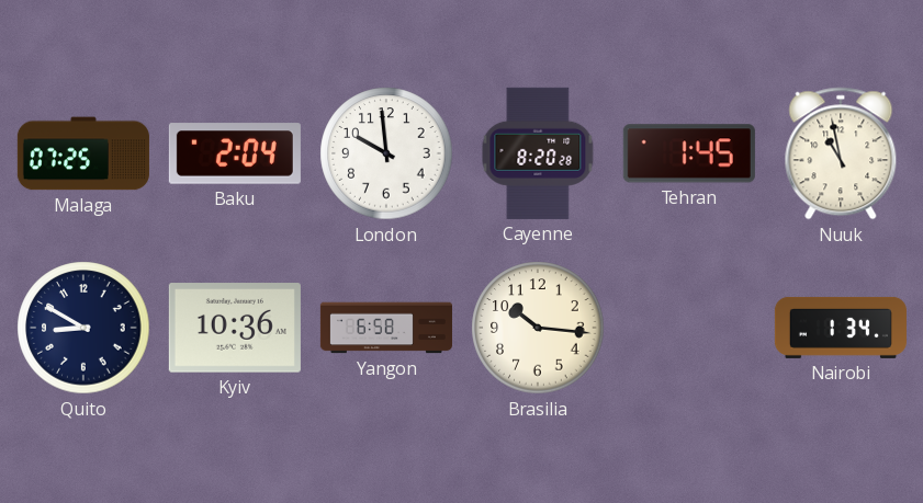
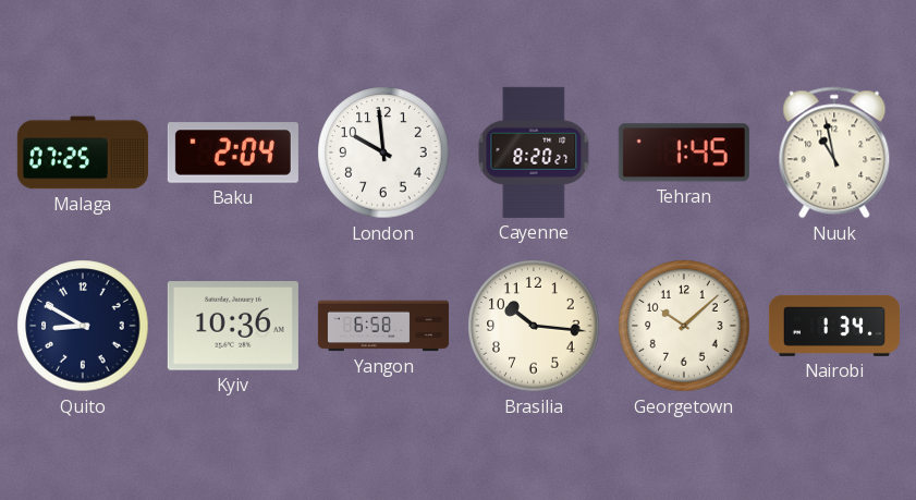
Cayenne: 8:20:28 -> 8:20:27
Georgetown: none -> 10:08
